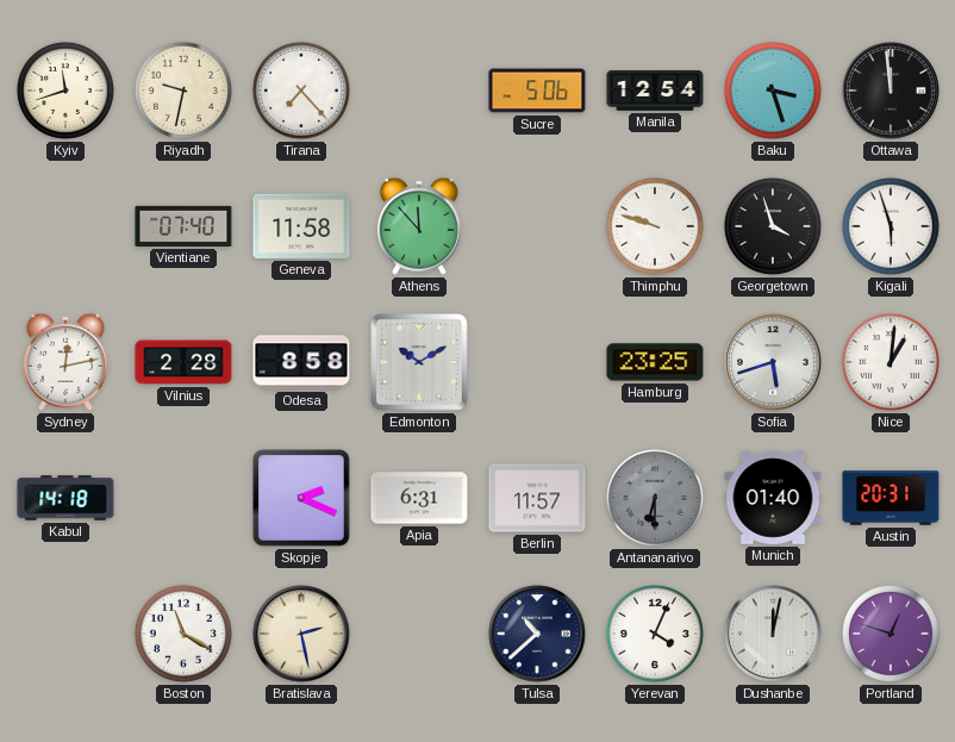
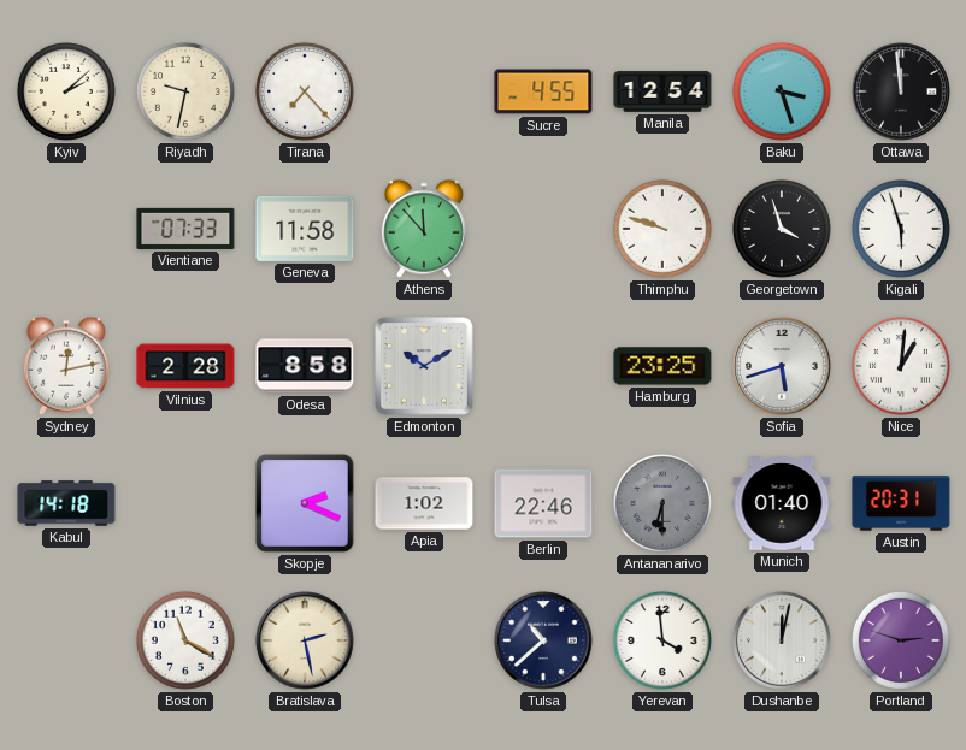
Kyiv: 11:42 -> 2:08
Sucre: 5:06 -> 4:55
Vientiane: 07:40 -> 07:33
Apia: 6:31 -> 1:02
Berlin: 11:57 -> 22:46
Yerevan: 4:04 -> 3:59
Portland: 12:48 -> 2:48
